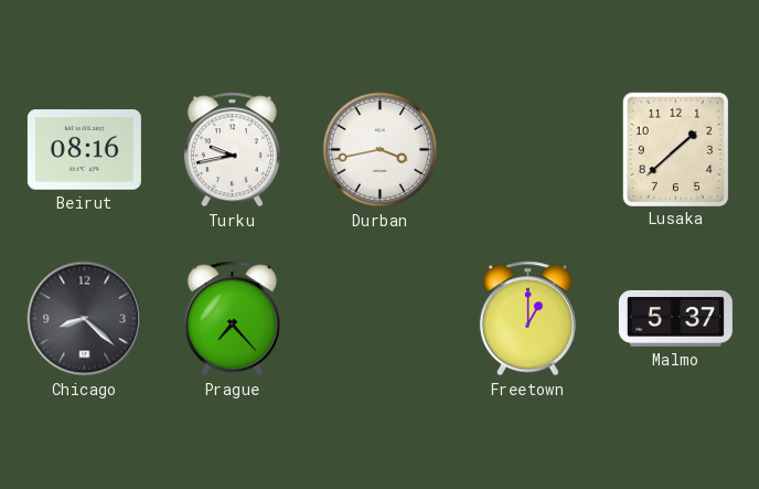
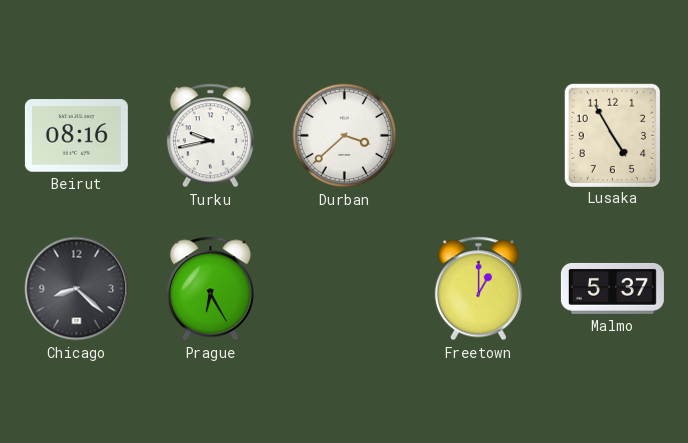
Durban: 3:43 -> 3:38
Lusaka: 1:38 -> 4:55
Prague: 7:23 -> 6:25
